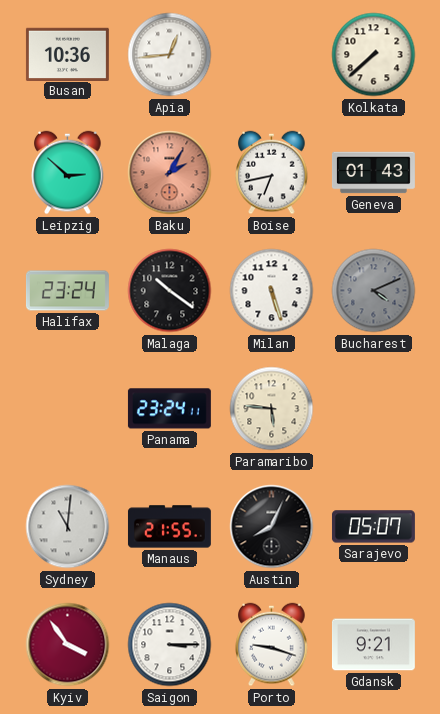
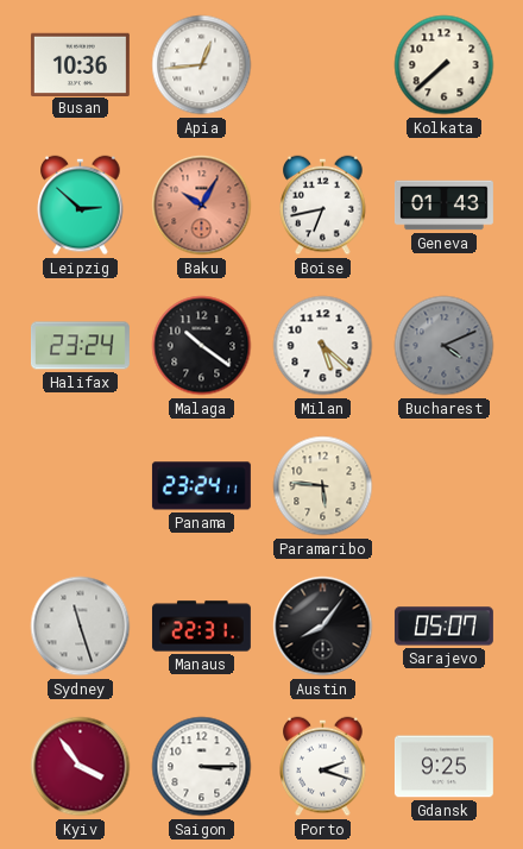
Baku: 2:05 -> 10:05
Milan: 5:27 -> 5:22
Sydney: 11:01 -> 11:27
Manaus: 21:55 -> 22:31
Austin: 8:04 -> 8:06
Porto: 9:18 -> 2:18
Gdansk: 9:21 -> 9:25
